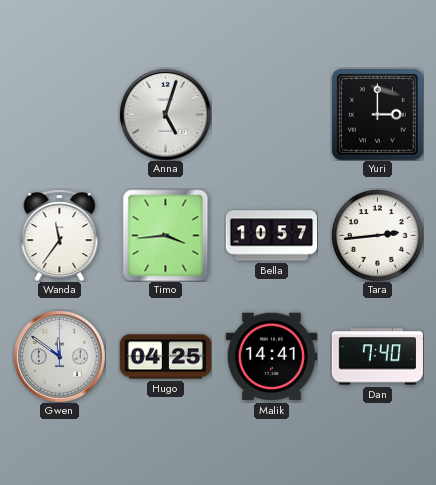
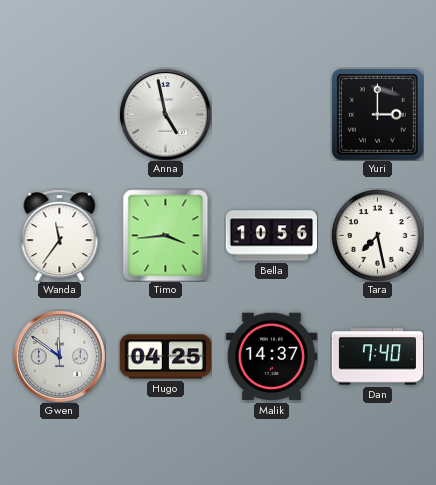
Anna: 5:03 -> 4:58
Bella: 10:57 -> 10:56
Tara: 2:44 -> 7:28
Malik: 14:41 -> 14:37
